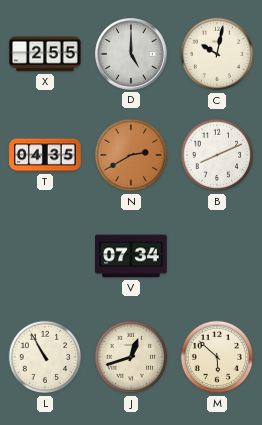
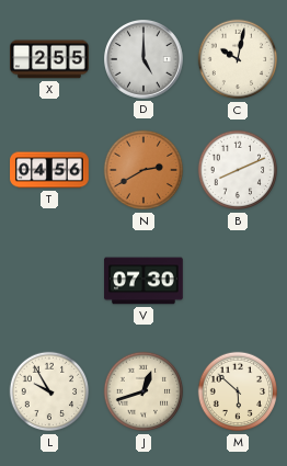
T: 04:35 -> 04:56
V: 07:34 -> 07:30
L: 10:55 -> 9:55
